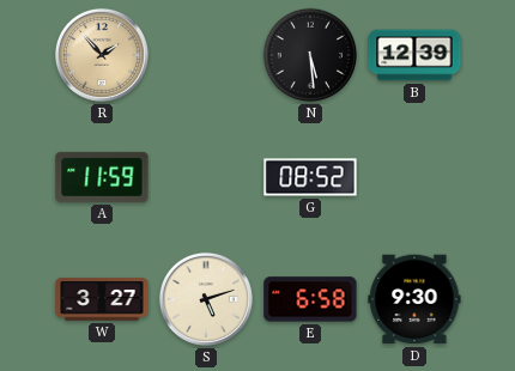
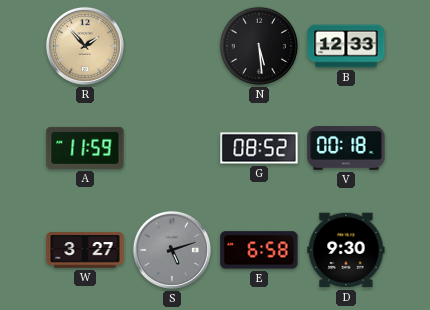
B: 12:39 -> 12:33
V: none -> 00:18
S dial: cream -> grey
